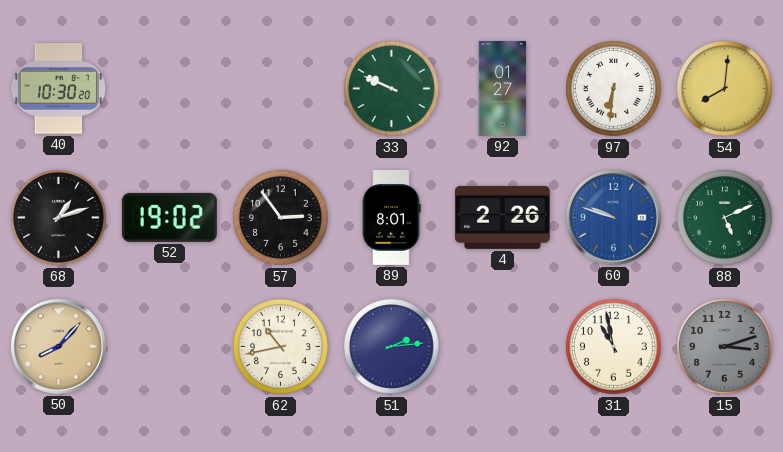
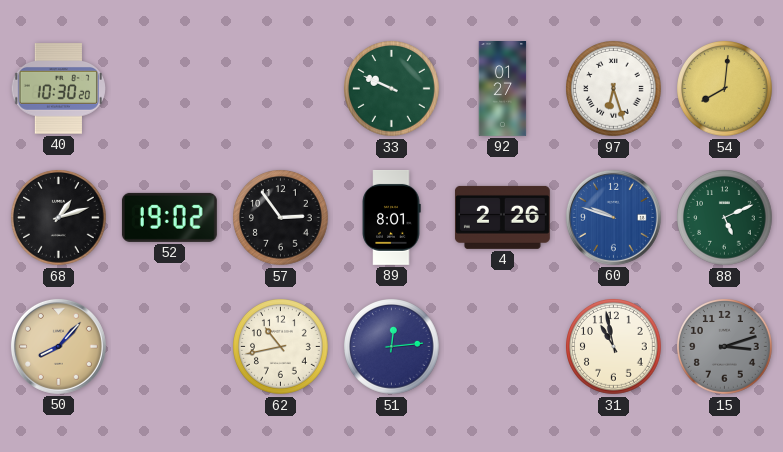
97: 6:31 -> 6:27
51: 2:14 -> 12:14
